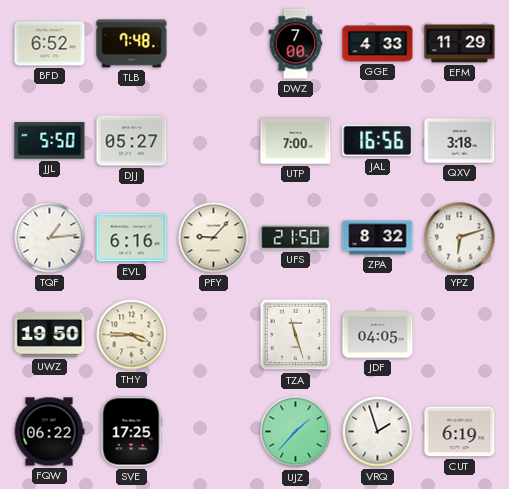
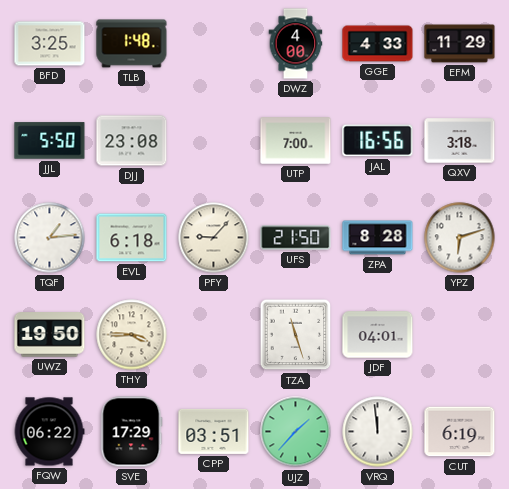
BFD: 6:52 -> 3:25
TLB: 7:48 -> 1:48
DWZ: 7:00 -> 4:00
DJJ: 05:27 -> 23:08
EVL: 6:16 -> 6:18
ZPA: 8:32 -> 8:28
JDF: 04:05 -> 04:01
SVE: 17:25 -> 17:29
CPP: none -> 03:51
VRQ: 1:57 -> 11:59
